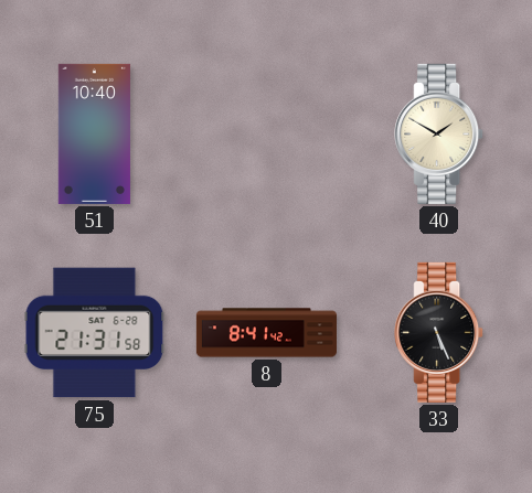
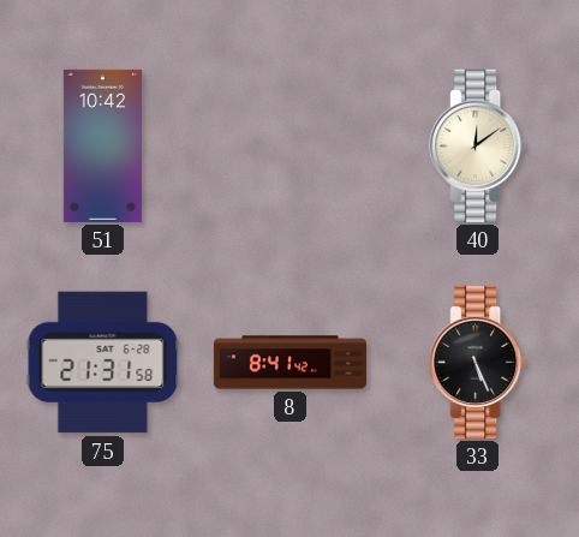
51: 10:40 -> 10:42
40: 1:50 -> 12:09
